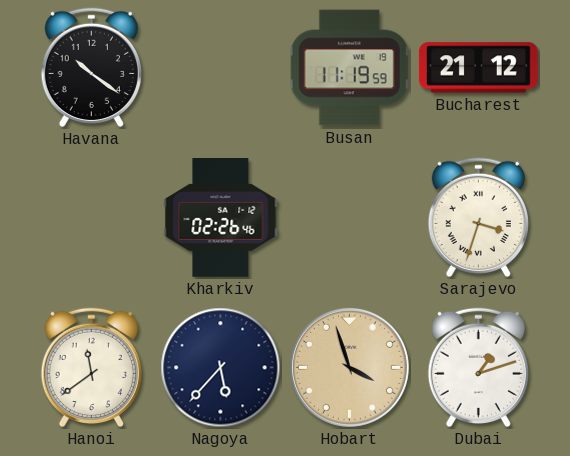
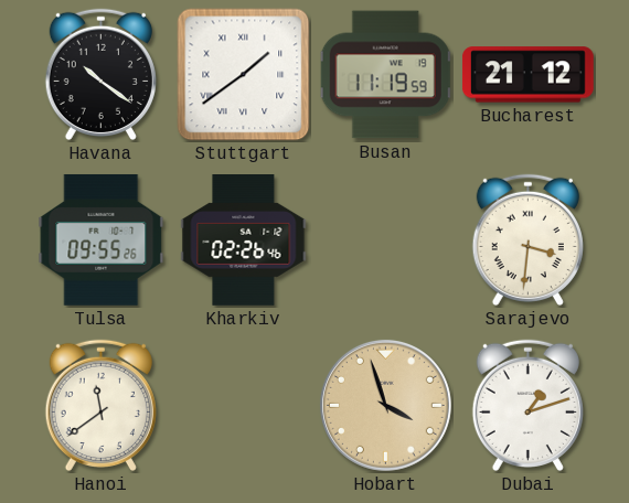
Stuttgart: none -> 1:39
Tulsa: none -> 09:55
Sarajevo: 3:33 -> 3:31
Nagoya: 5:37 -> none
